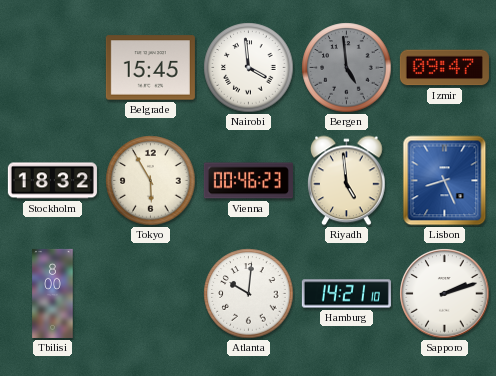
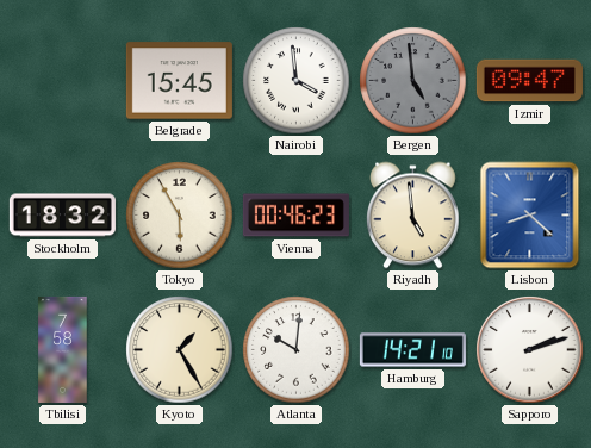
Lisbon: 8:26 -> 8:22
Tbilisi: 8:00 -> 7:58
Kyoto: none -> 1:25
